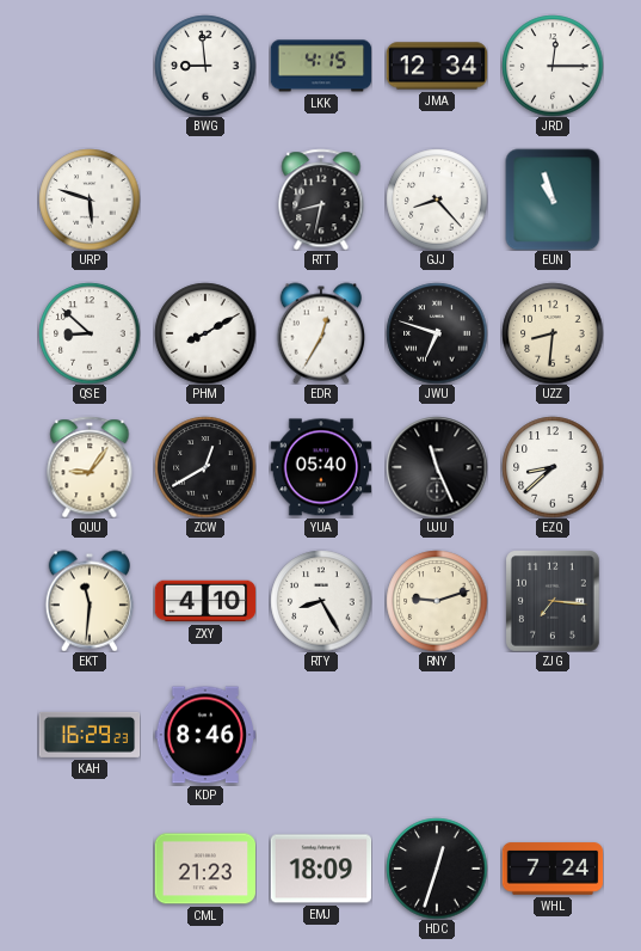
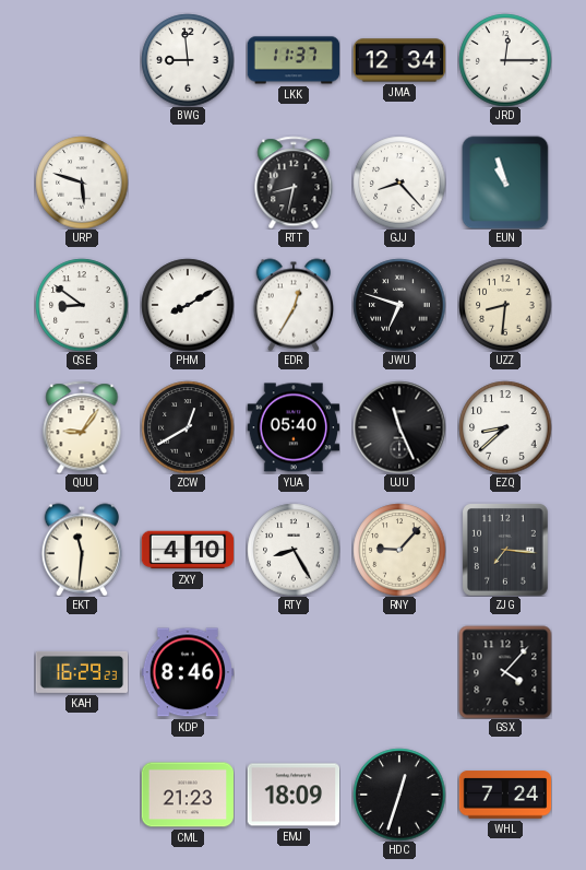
LKK: 4:15 -> 11:37
QSE: 8:52 -> 8:51
RNY: 9:12 -> 9:07
GSX: none -> 4:07
